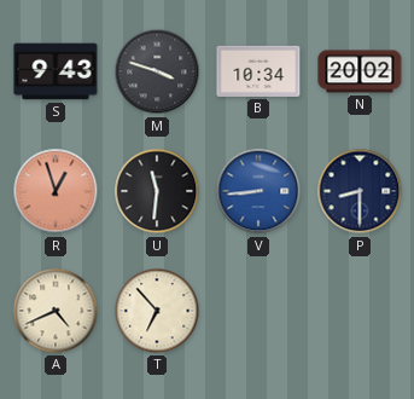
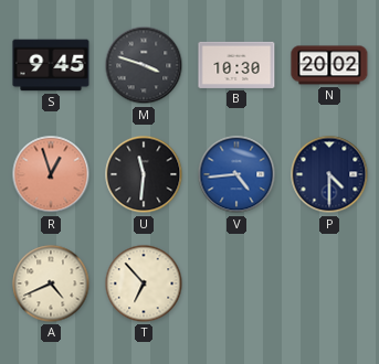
S: 9:43 -> 9:45
B: 10:34 -> 10:30
V: 8:44 -> 4:44
P: 8:30 -> 4:30
